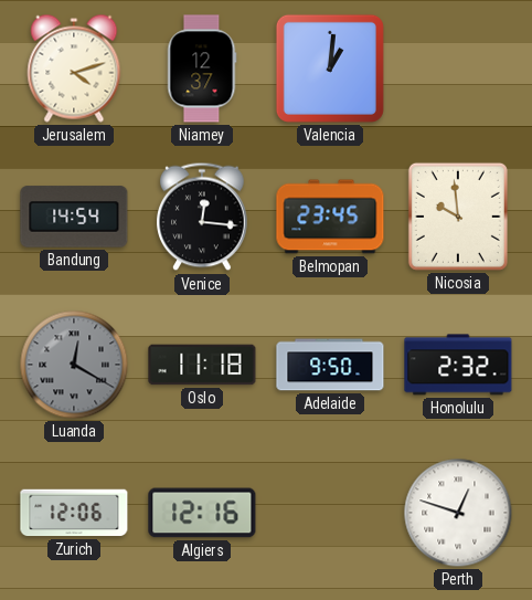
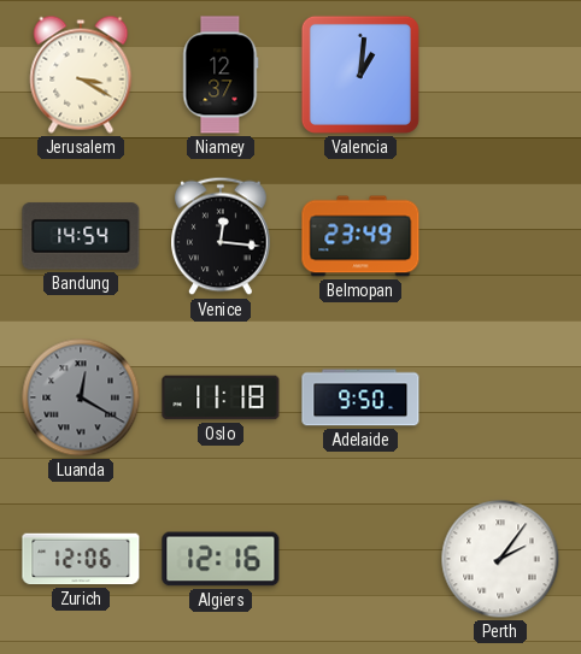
Jerusalem: 4:12 -> 3:20
Belmopan: 23:45 -> 23:49
Nicosia: 9:59 -> none
Honolulu: 2:32 -> none
Perth: 12:48 -> 2:06
